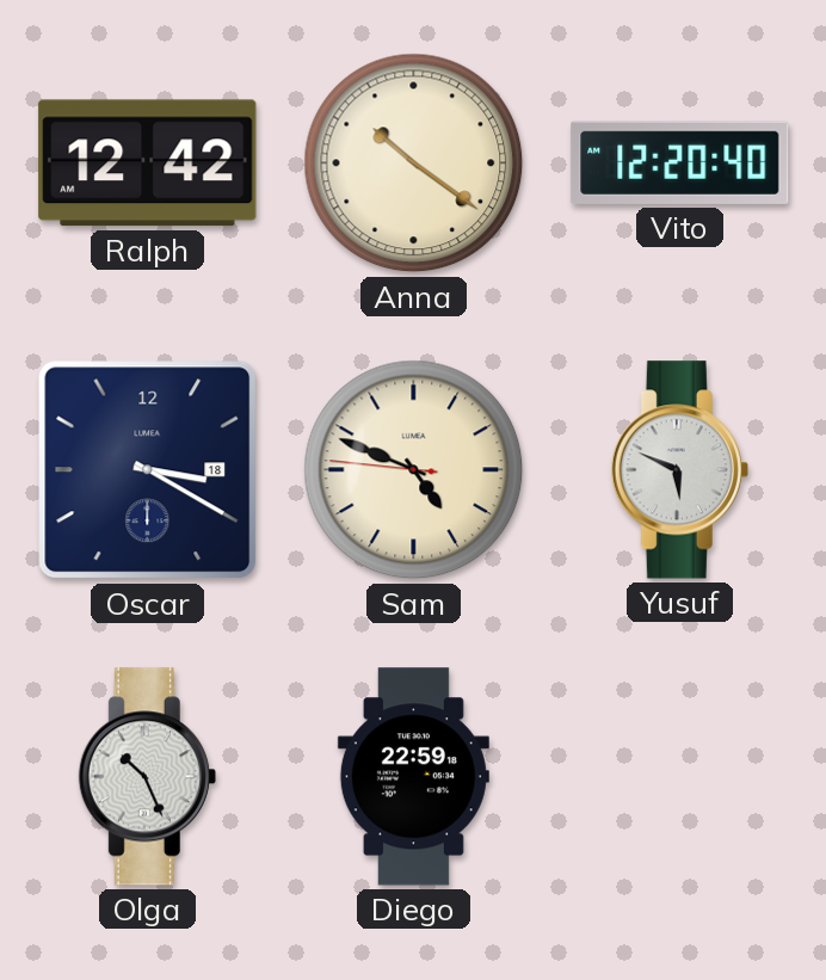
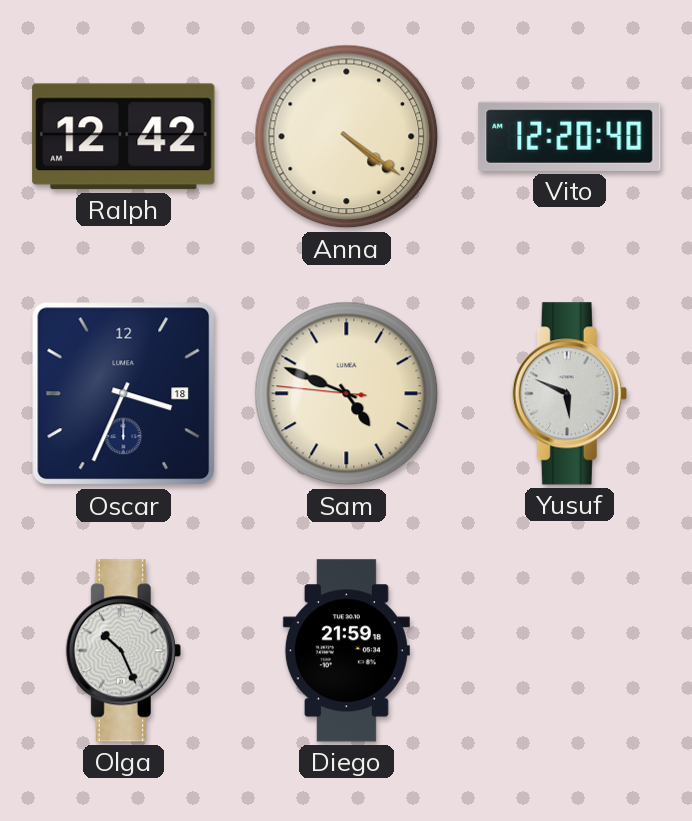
Anna: 10:21 -> 4:21
Oscar: 3:20 -> 3:34
Diego: 22:59 -> 21:59
